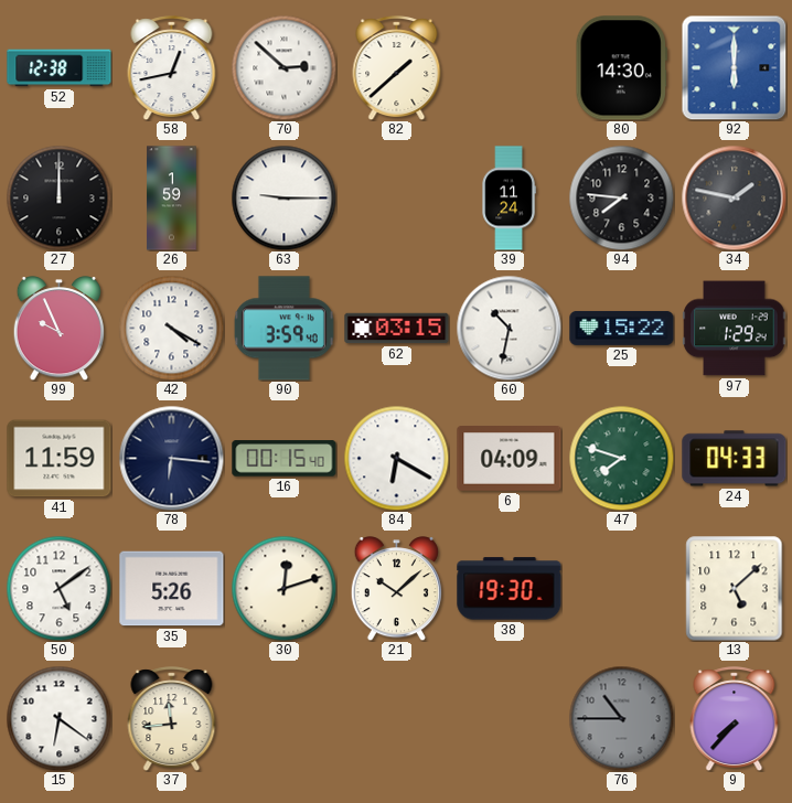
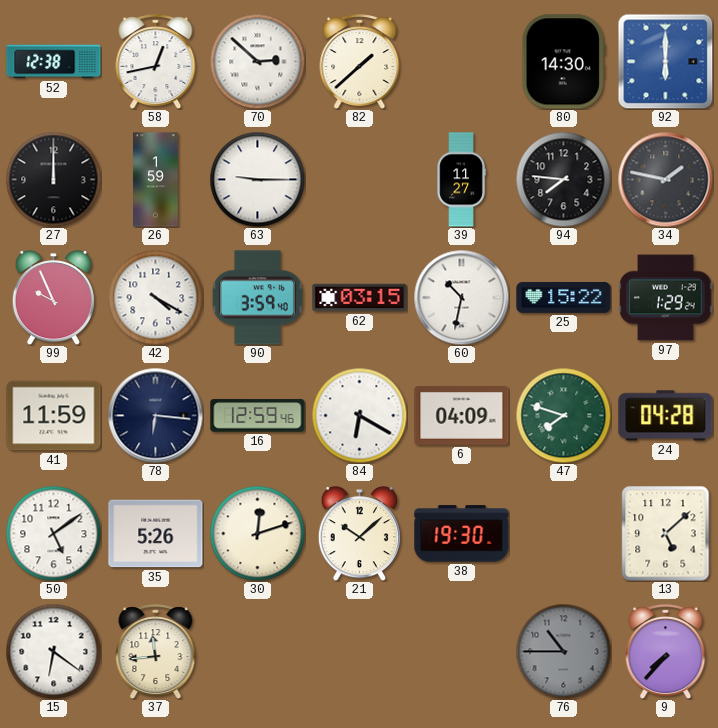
39: 11:24 -> 11:27
16: 00:15 -> 12:59
24: 04:33 -> 04:28
